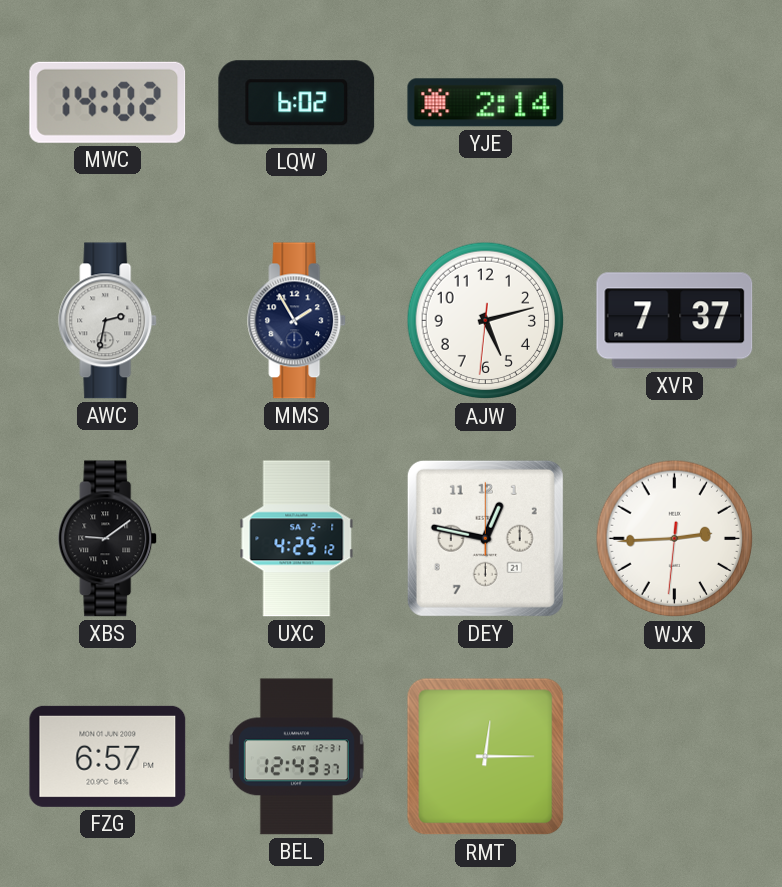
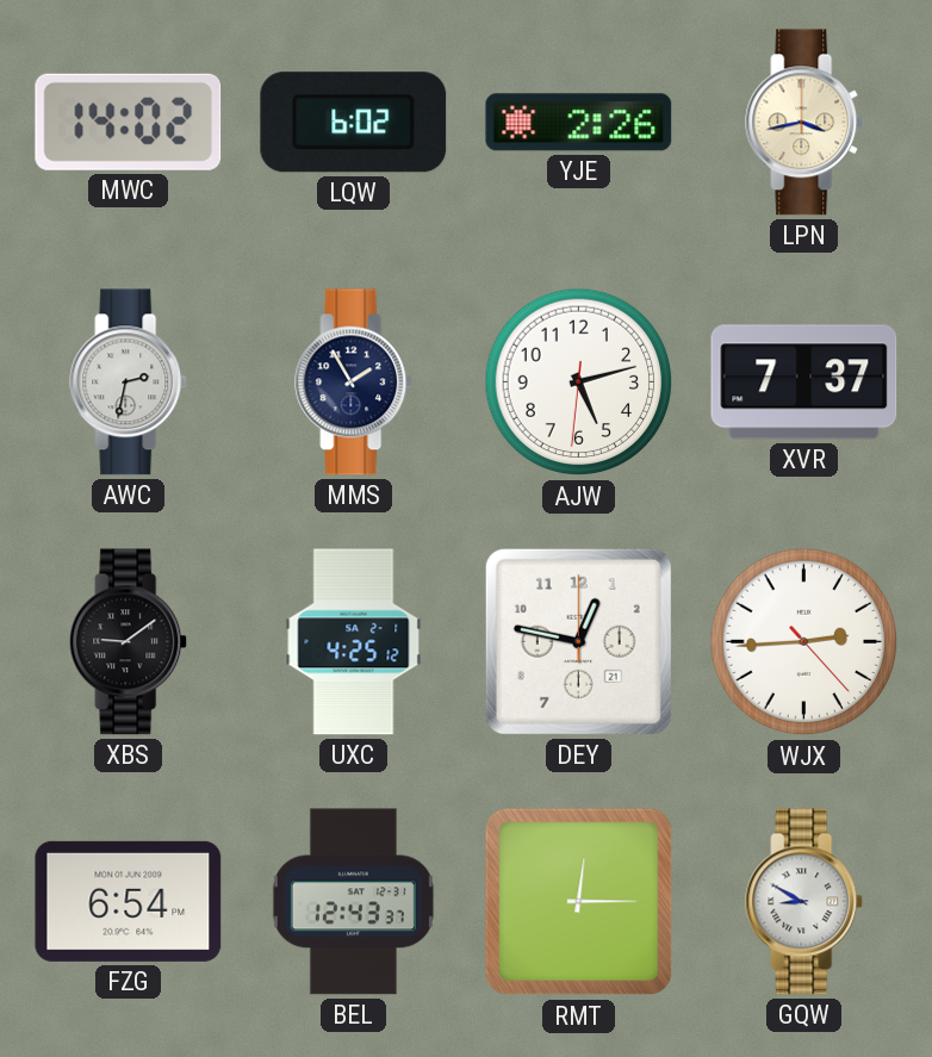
YJE: 2:14 -> 2:26
LPN: none -> 3:43
WJX: 2:44:31 -> 2:44:23
FZG: 6:57 -> 6:54
GQW: none -> 8:50
